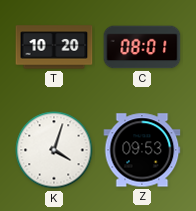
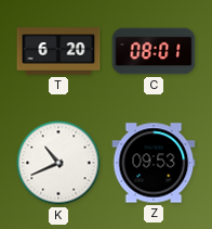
T: 10:20 -> 6:20
K: 4:03 -> 10:41
